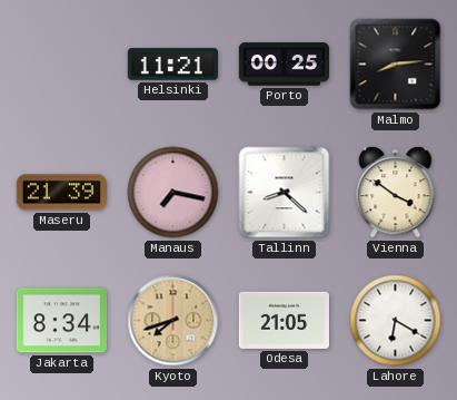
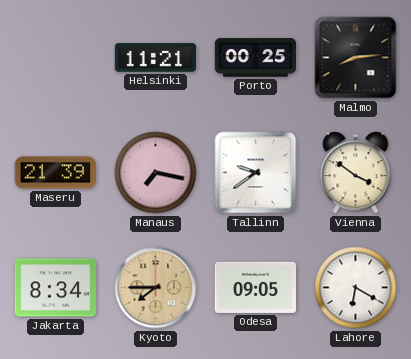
Tallinn: 8:22 -> 9:39
Kyoto: 7:42 -> 7:45
Odesa: 21:05 -> 09:05
